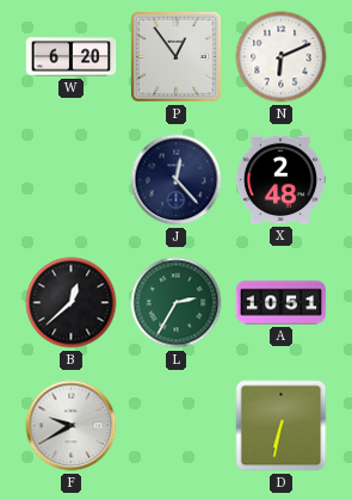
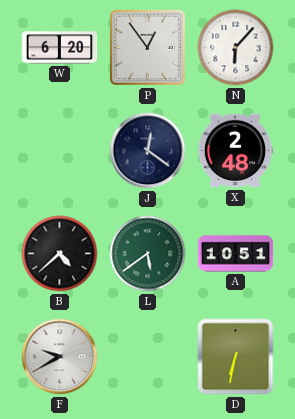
N: 6:11 -> 6:07
J: 12:23 -> 12:21
B: 12:38 -> 4:38
L: 2:35 -> 5:39
